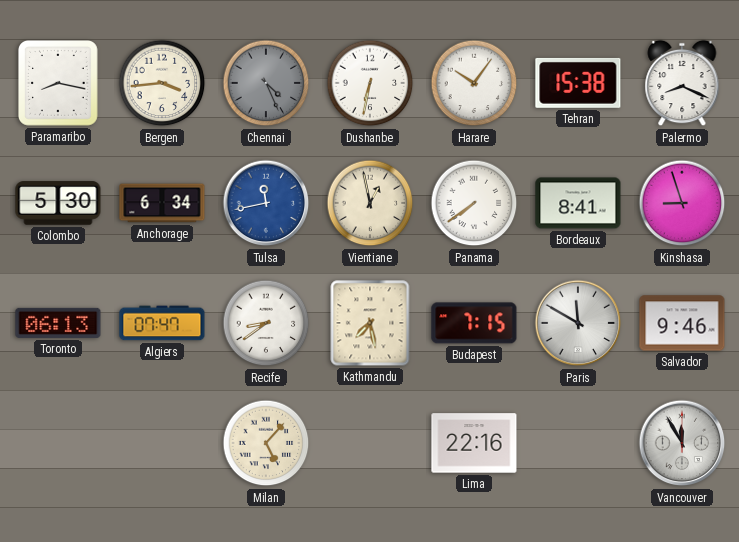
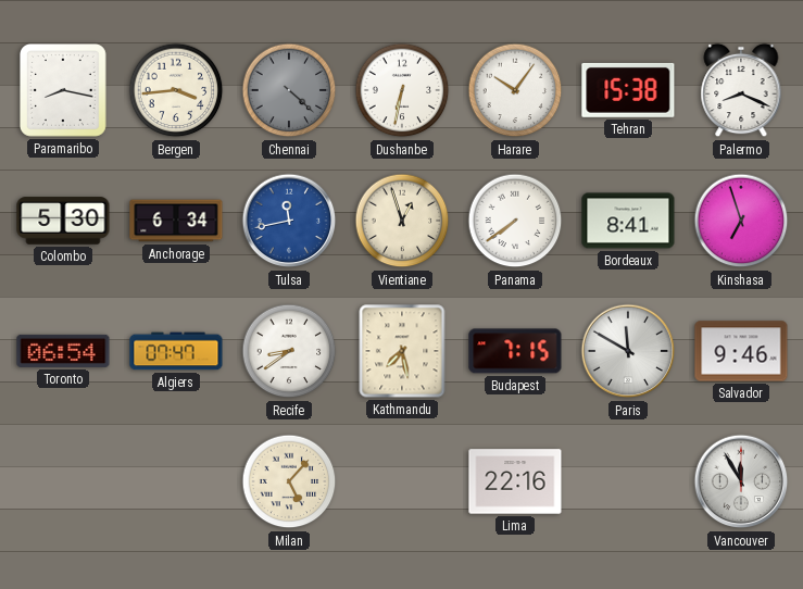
Chennai: 4:26 -> 4:22
Vientiane: 12:58 -> 12:57
Kinshasa: 8:57 -> 6:57
Toronto: 06:13 -> 06:54
